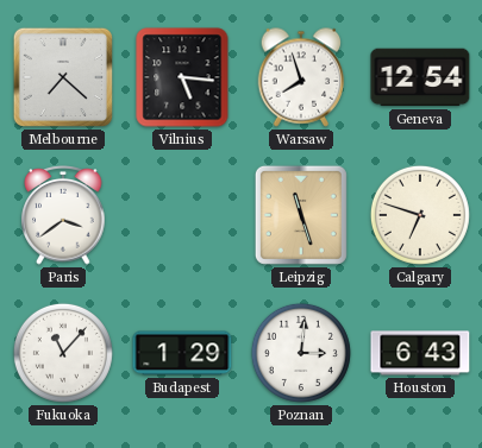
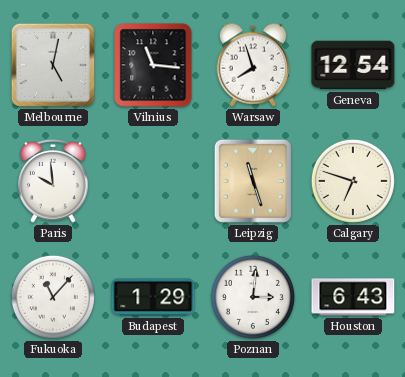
Melbourne: 7:22 -> 5:02
Vilnius: 5:16 -> 11:16
Paris: 3:39 -> 9:59
